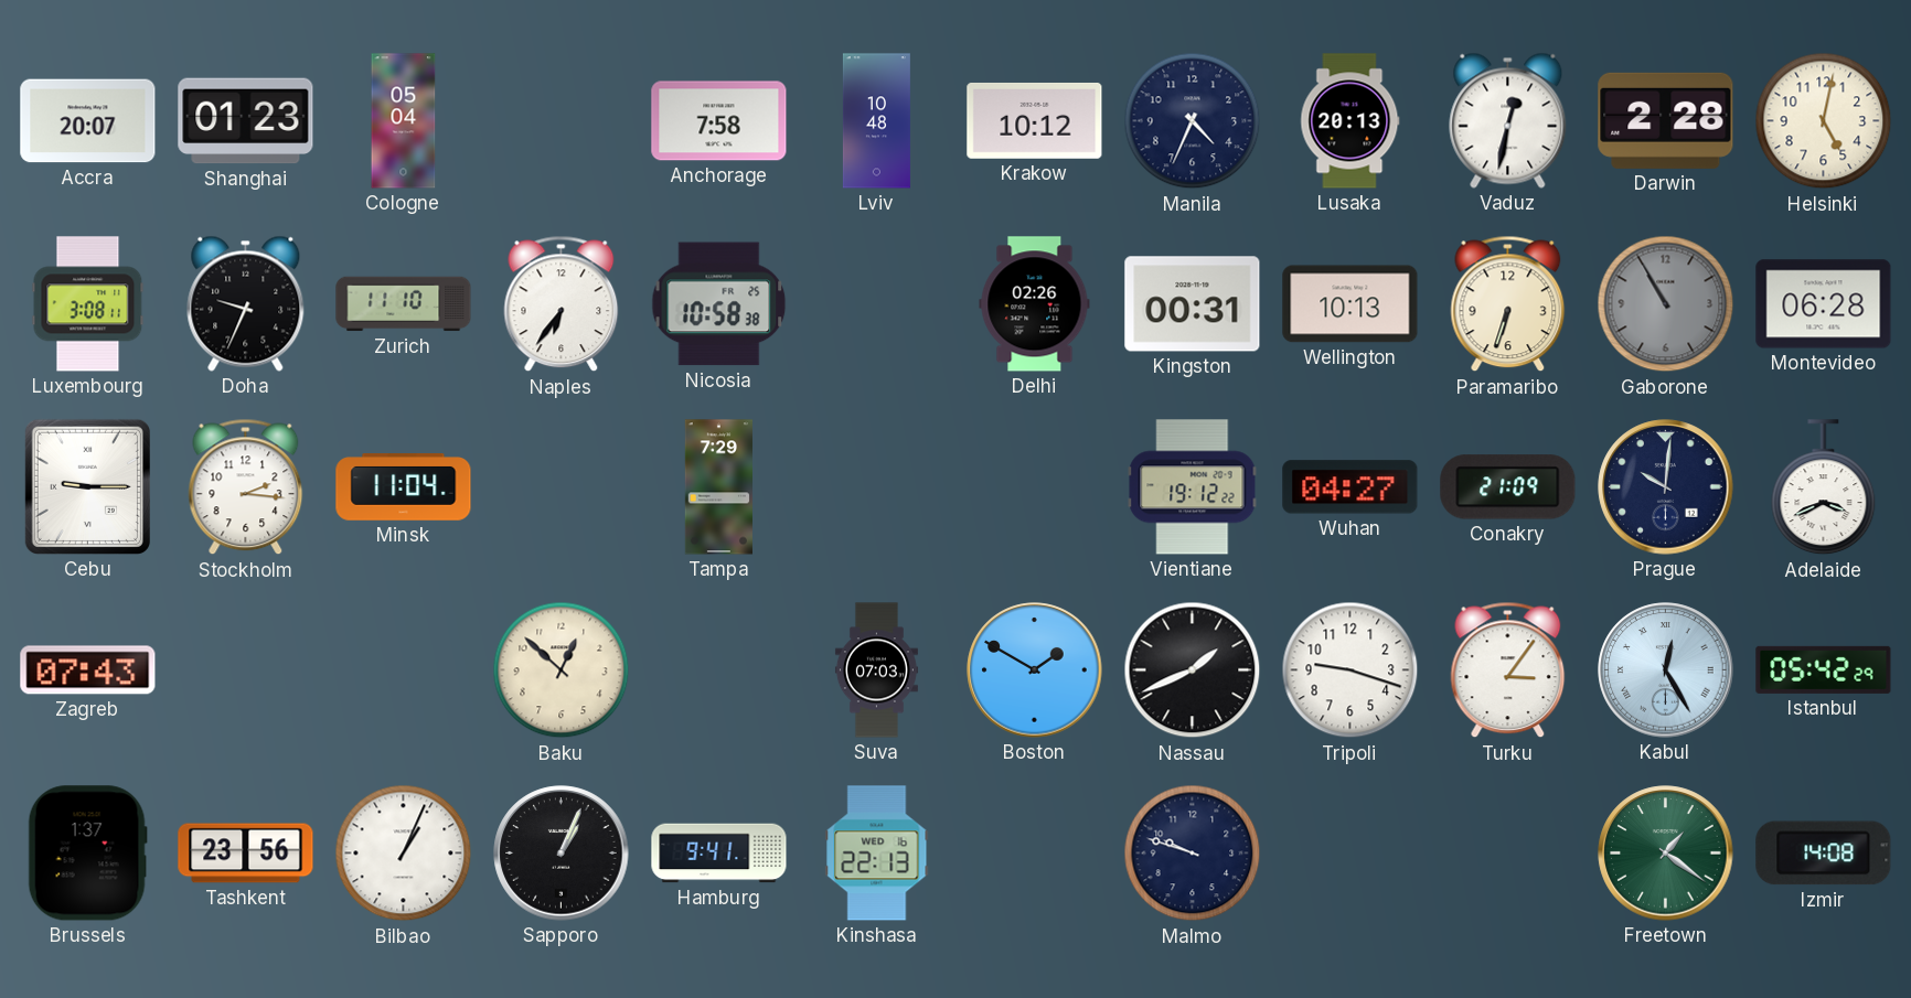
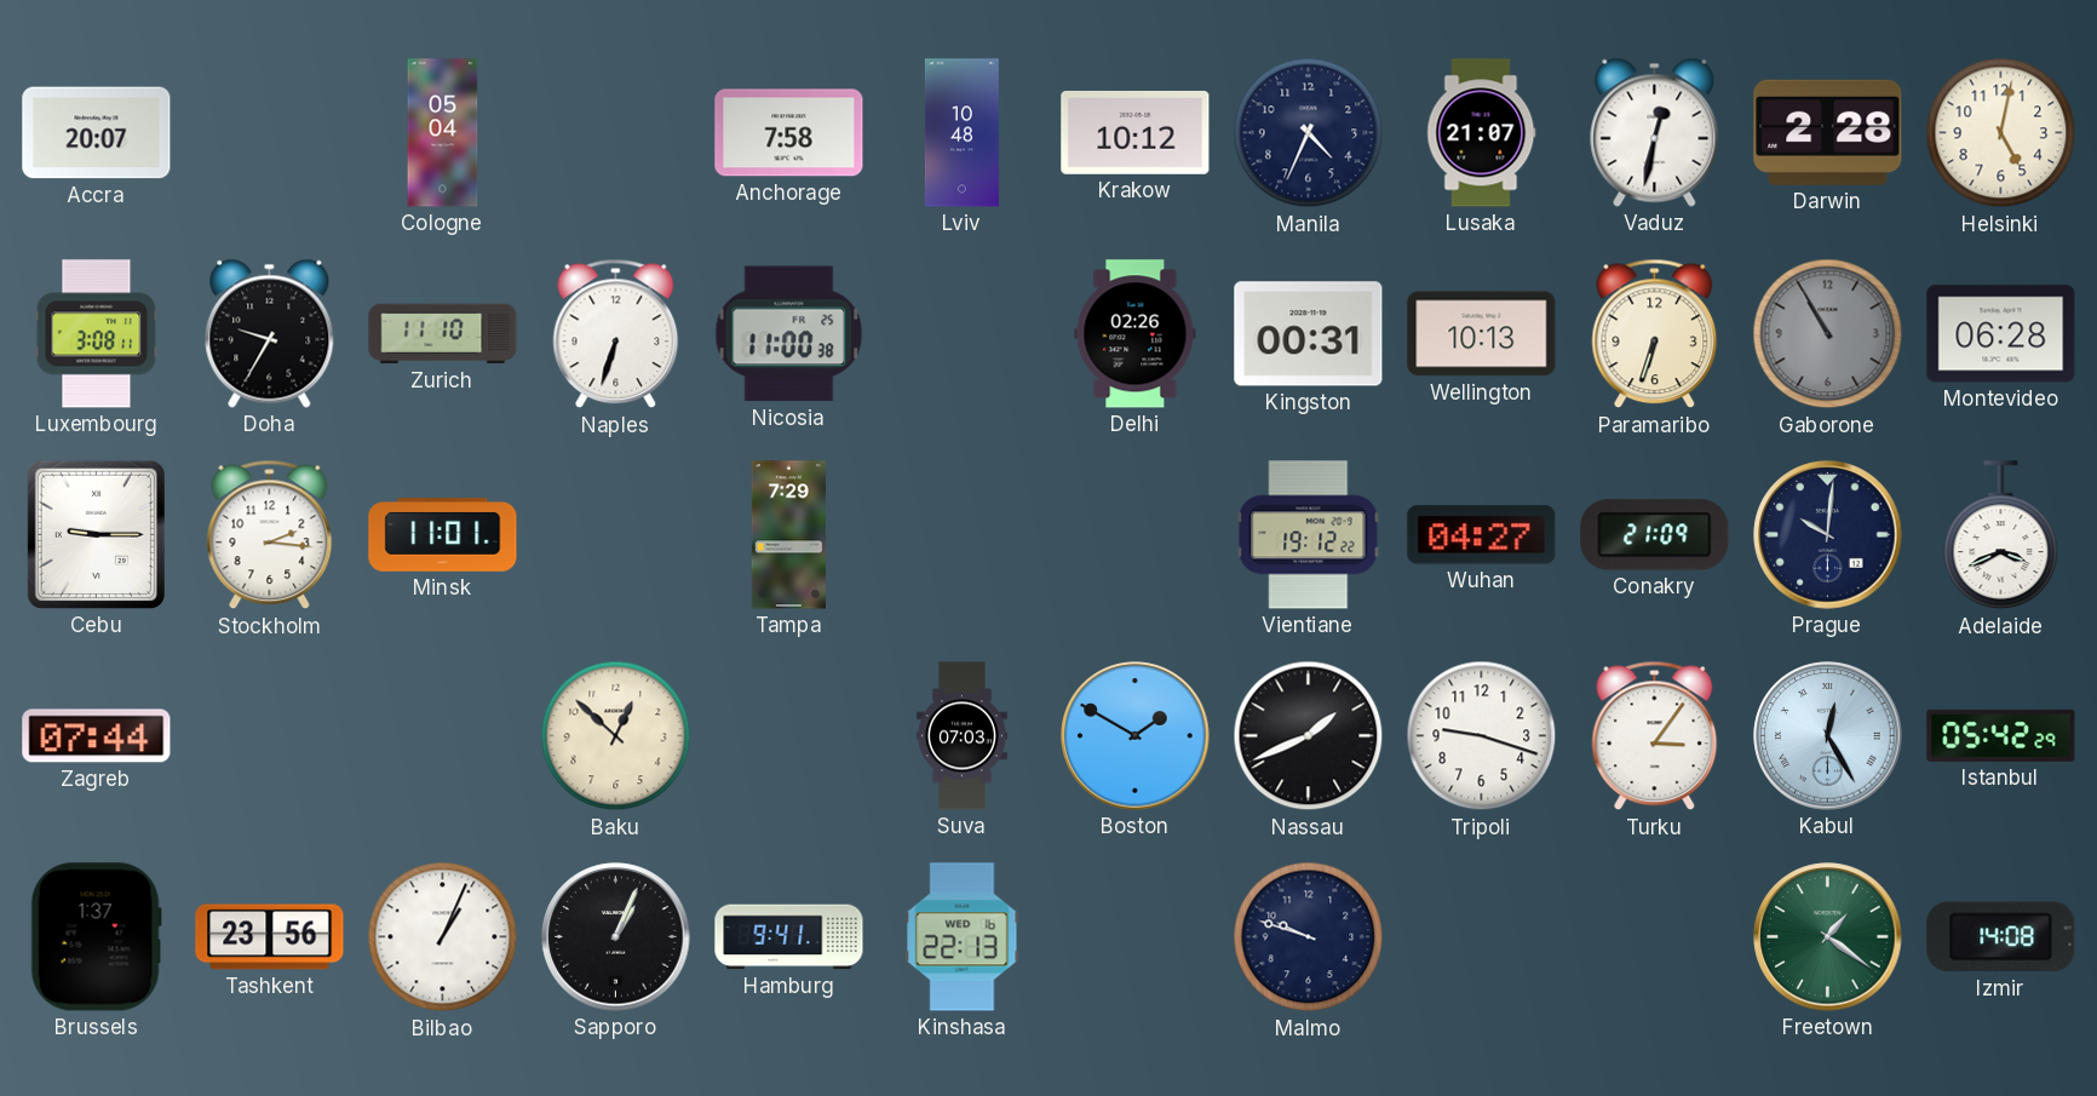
Shanghai: 01:23 -> none
Lusaka: 20:13 -> 21:07
Doha: 9:34 -> 9:35
Naples: 6:36 -> 6:33
Nicosia: 10:58 -> 11:00
Minsk: 11:04 -> 11:01
Zagreb: 07:43 -> 07:44
